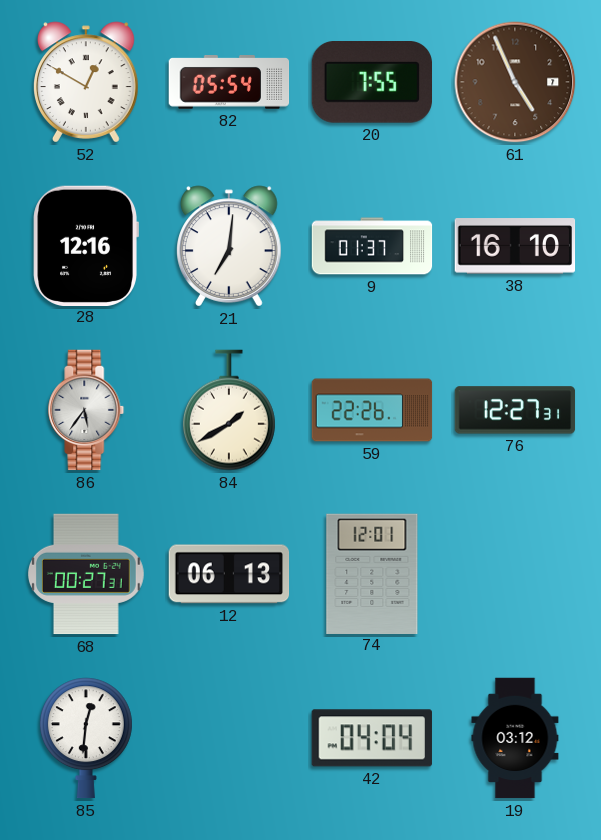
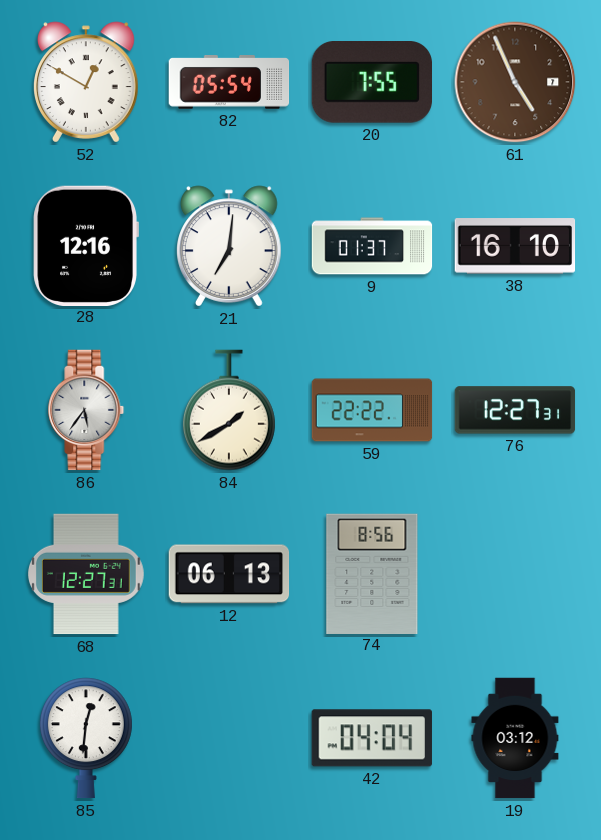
59: 22:26 -> 22:22
68: 00:27 -> 12:27
74: 12:01 -> 8:56
